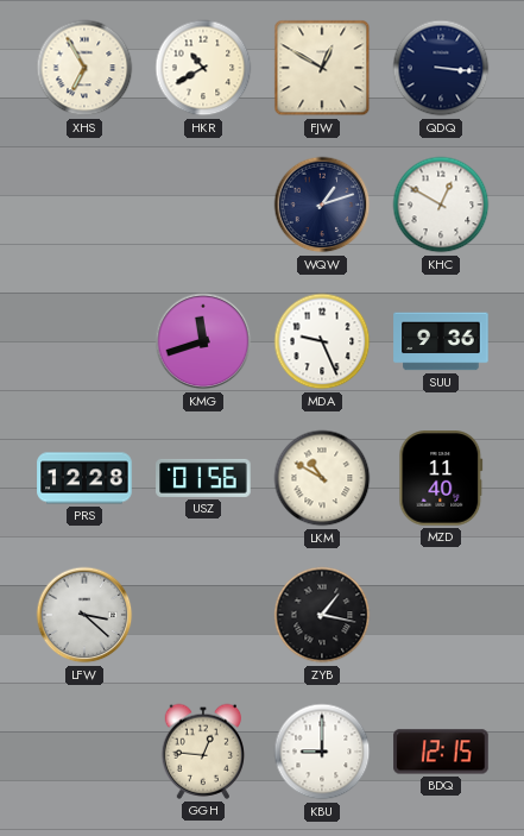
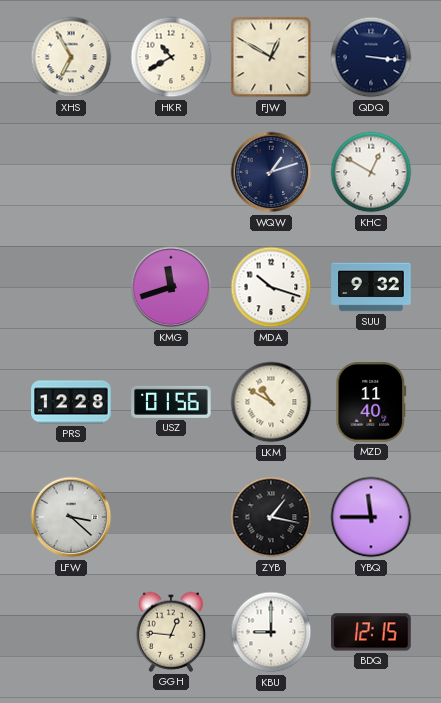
MDA: 9:26 -> 10:18
SUU: 9:36 -> 9:32
YBQ: none -> 11:45
